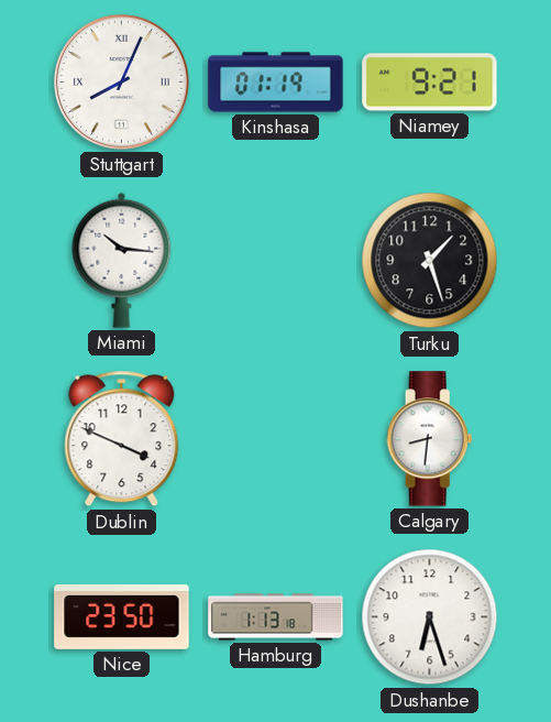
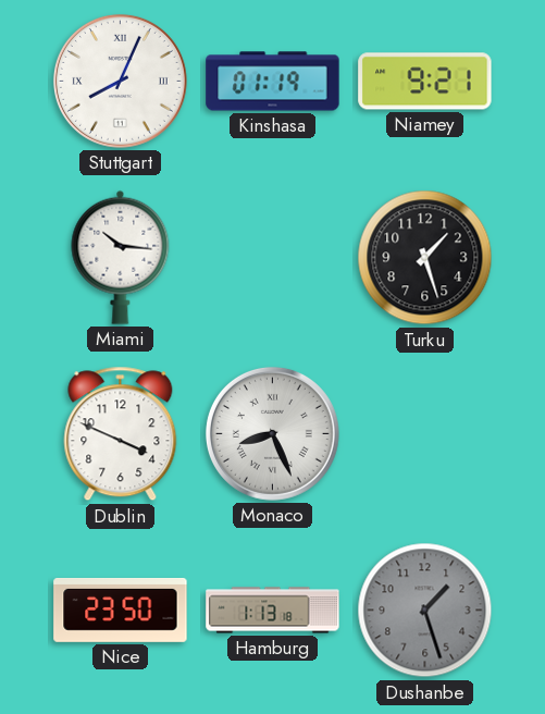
Monaco: none -> 8:26
Calgary: 8:31 -> none
Dushanbe: 6:27 -> 1:27
Dushanbe dial: white -> grey
